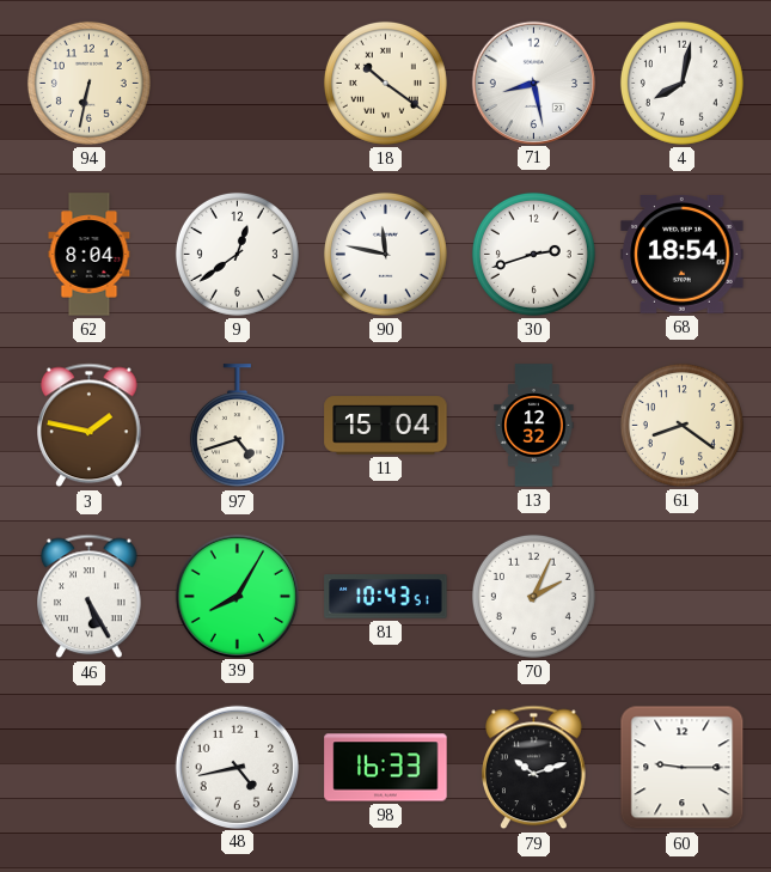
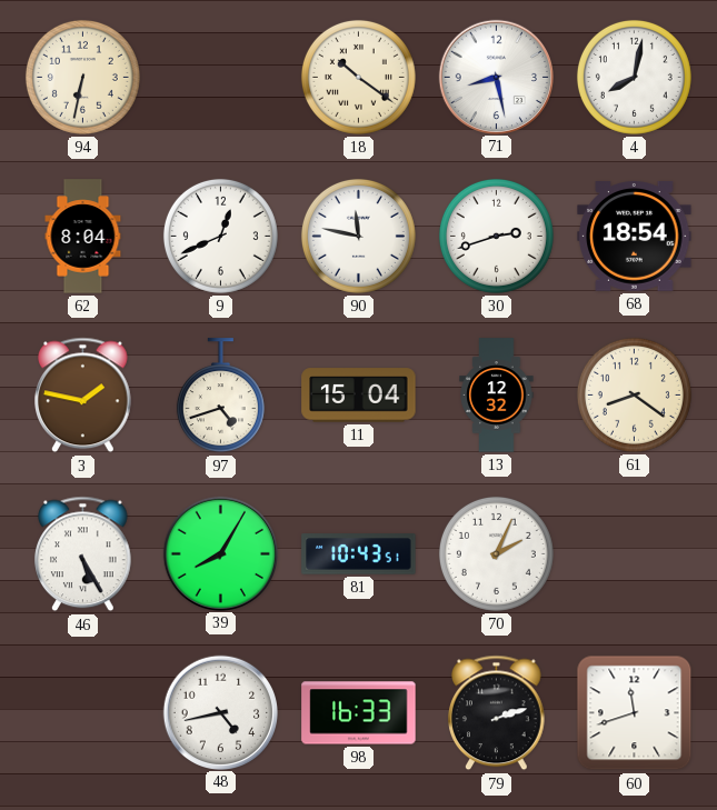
9: 12:39 -> 12:41
79: 10:12 -> 2:12
60: 9:15 -> 11:42
